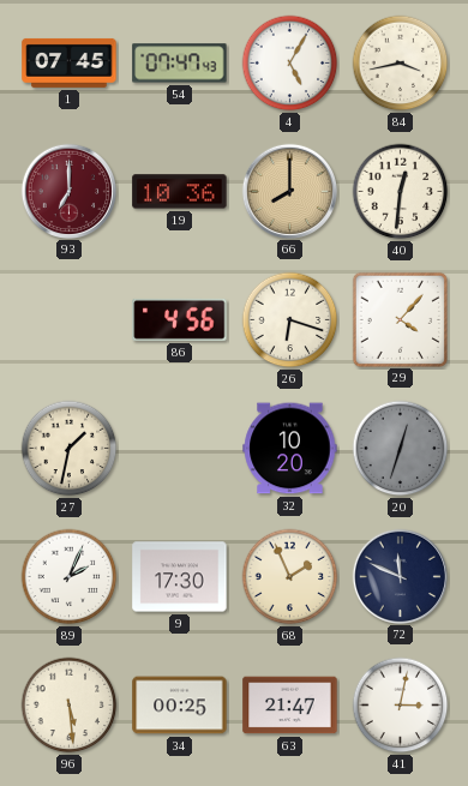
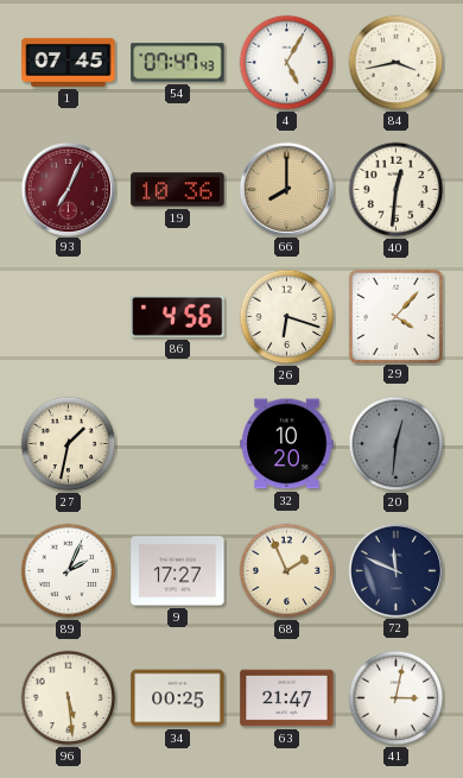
93: 7:00 -> 7:04
20: 12:33 -> 12:31
9: 17:30 -> 17:27
